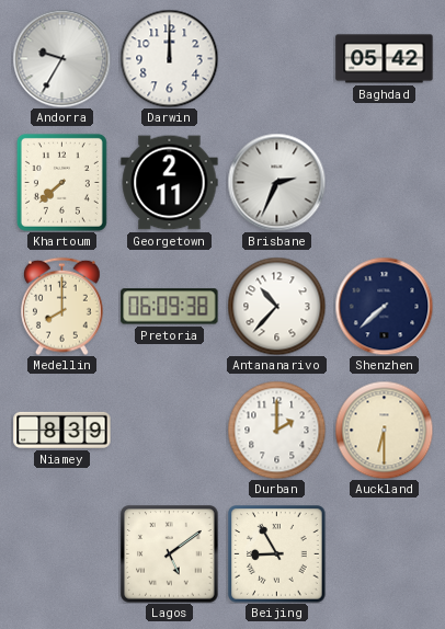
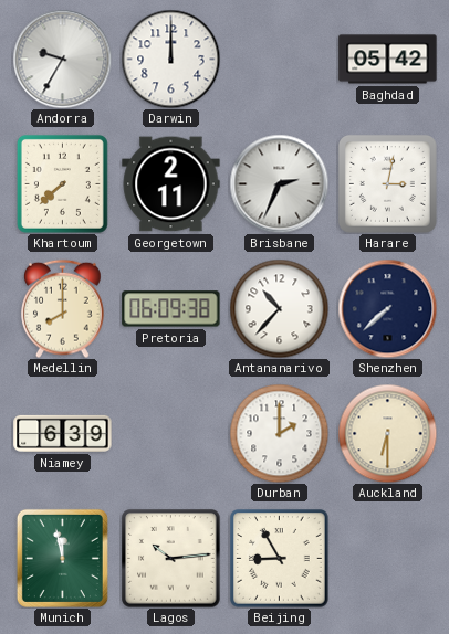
Harare: none -> 3:02
Niamey: 8:39 -> 6:39
Munich: none -> 11:58
Lagos: 5:09 -> 10:14
